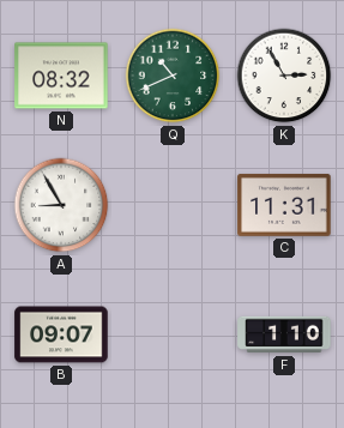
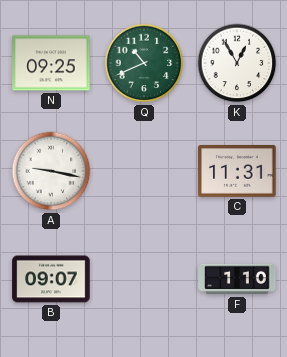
N: 08:32 -> 09:25
K: 2:55 -> 12:55
A: 8:55 -> 9:17
